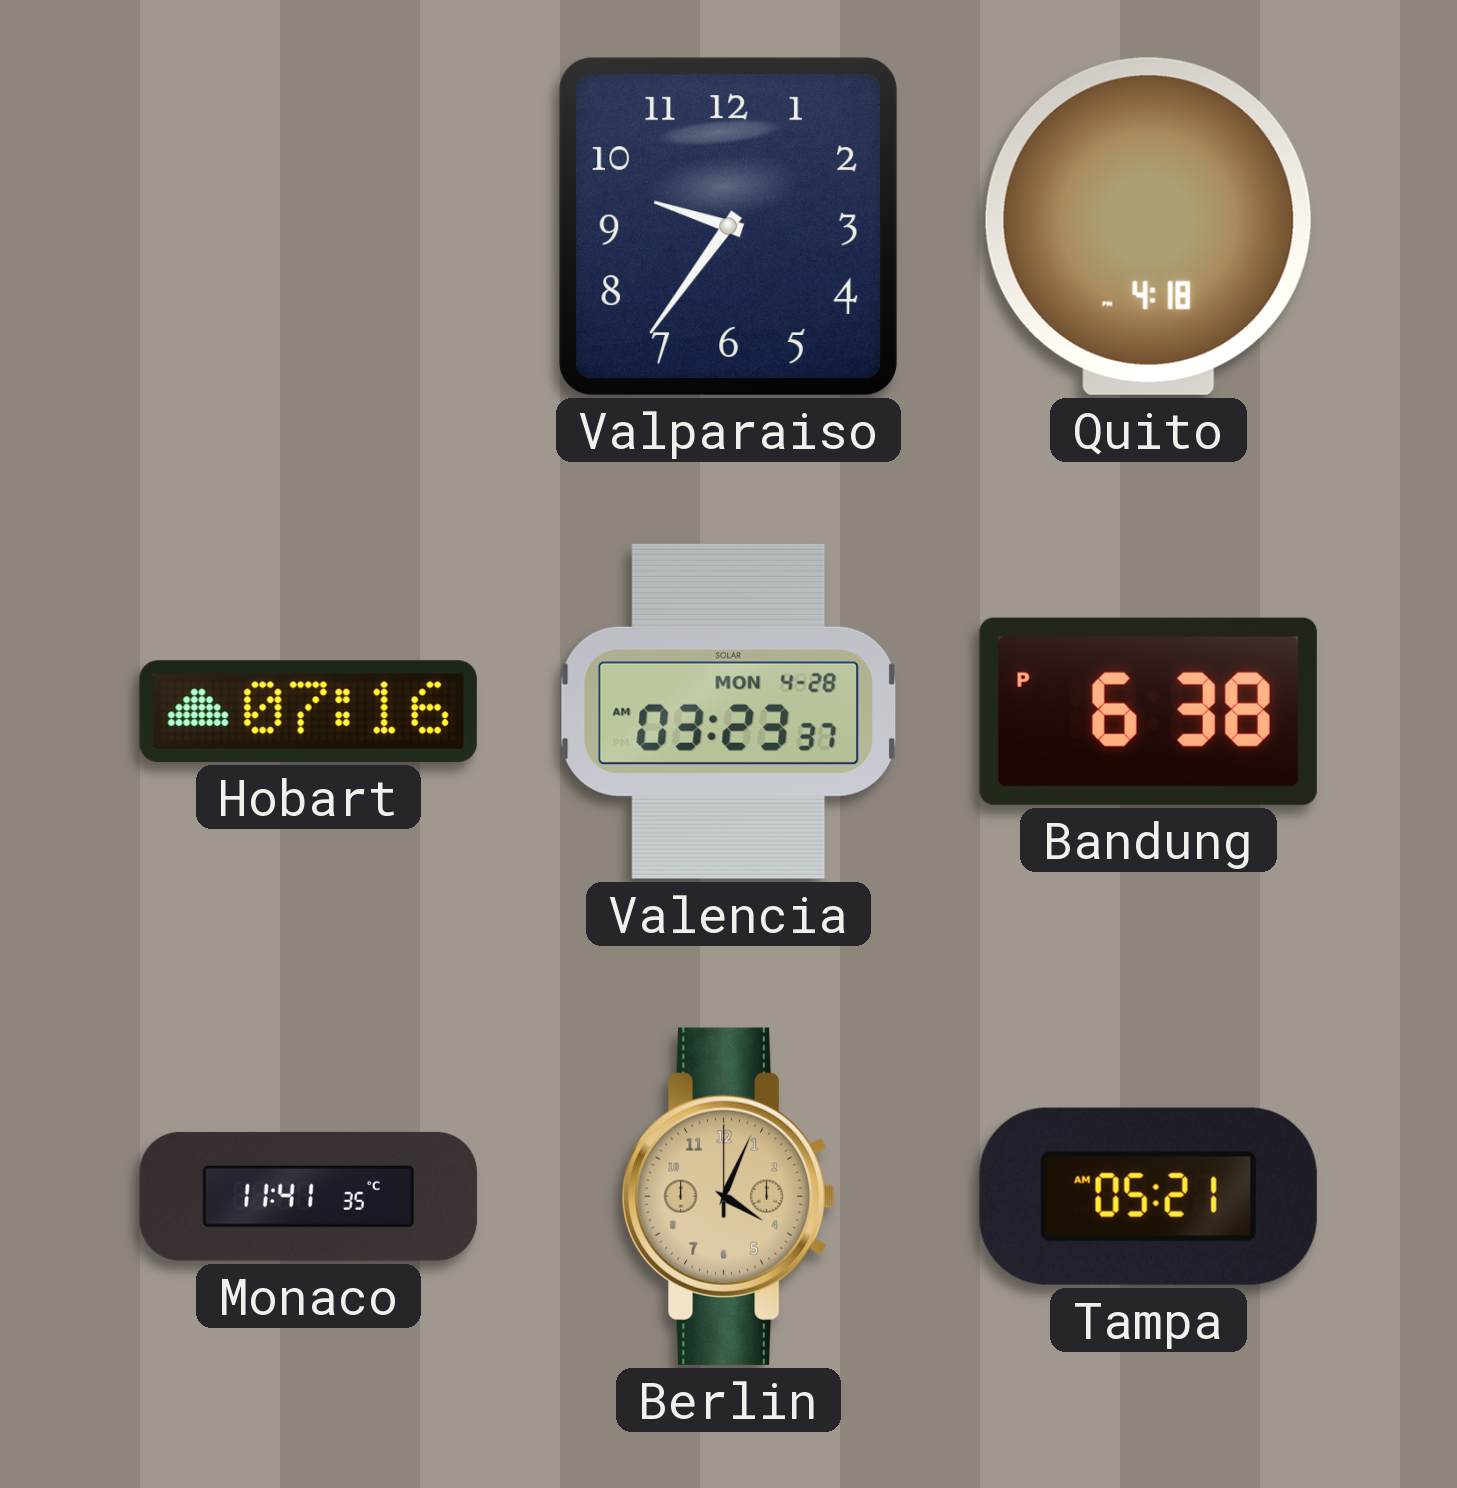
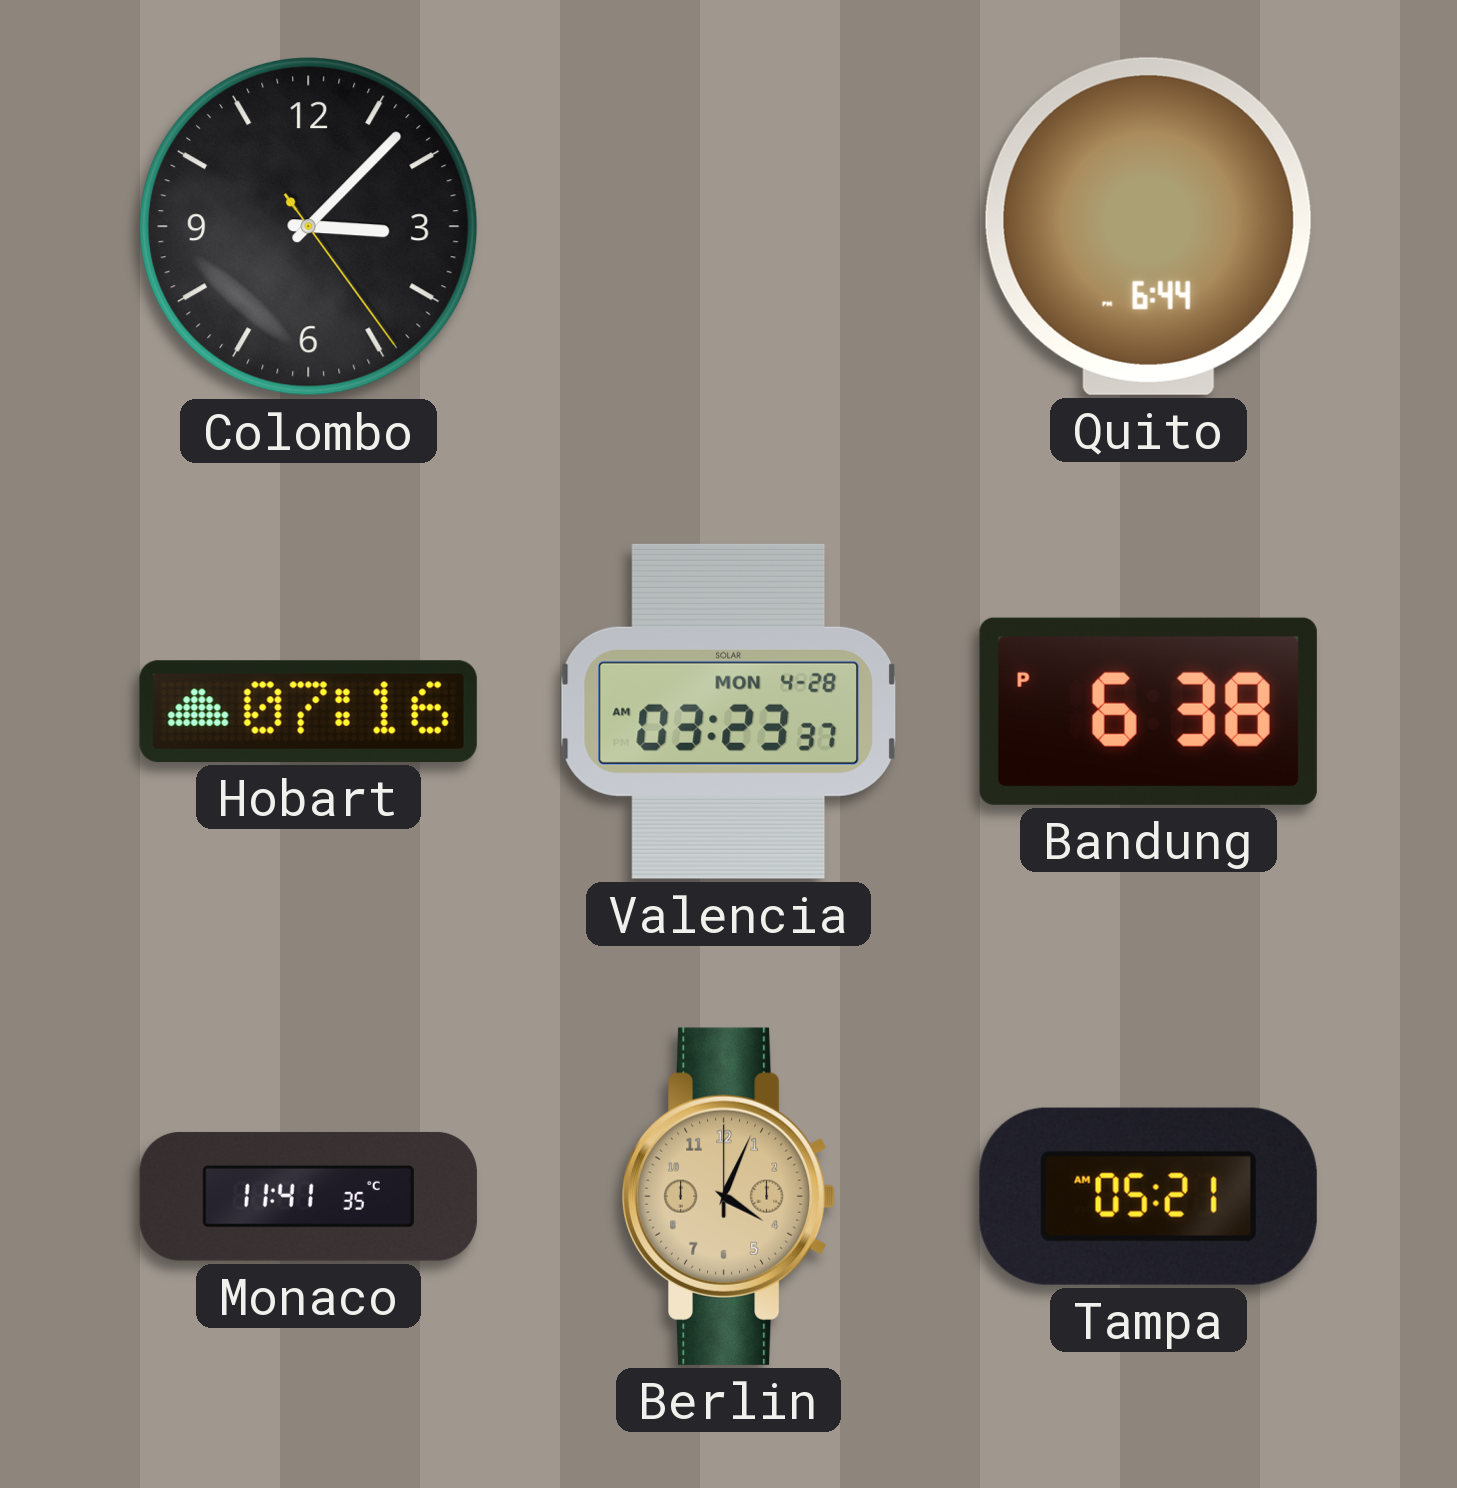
Colombo: none -> 3:07
Valparaiso: 9:36 -> none
Quito: 4:18 -> 6:44
